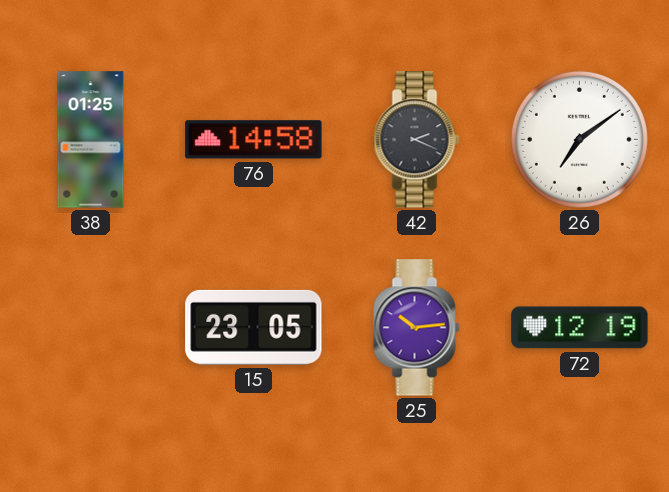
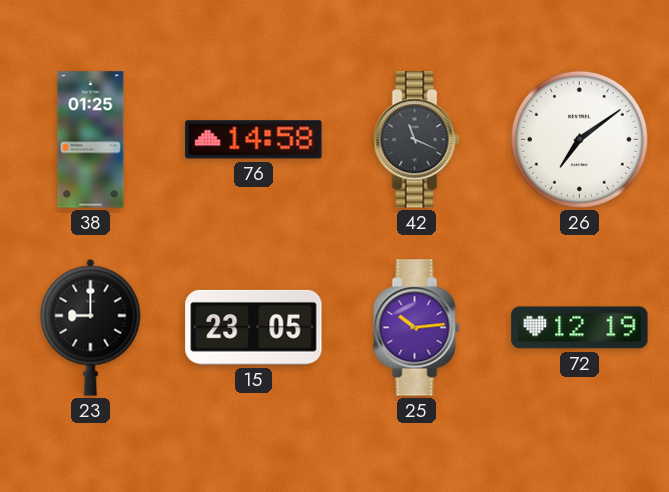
42: 2:19 -> 11:19
23: none -> 9:00
